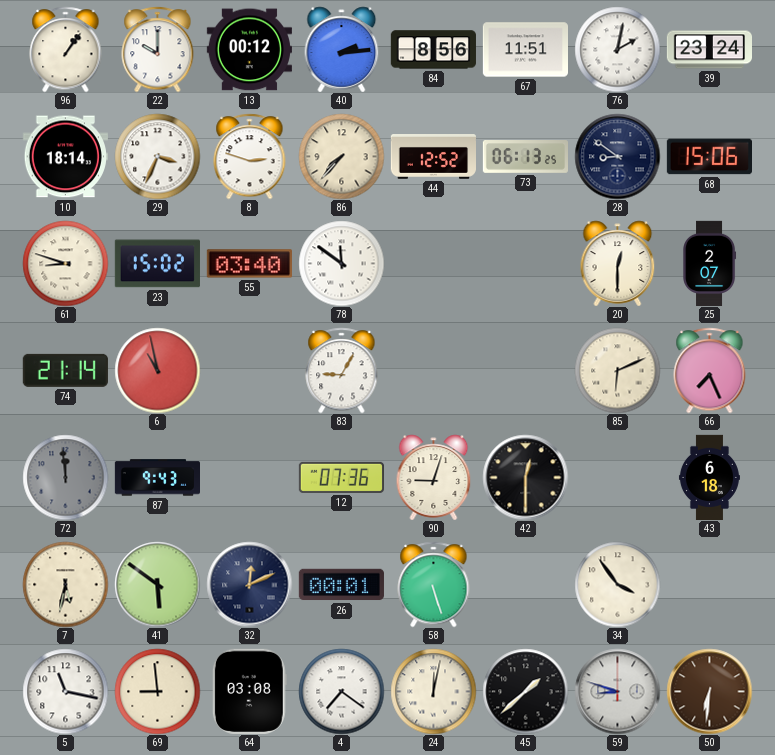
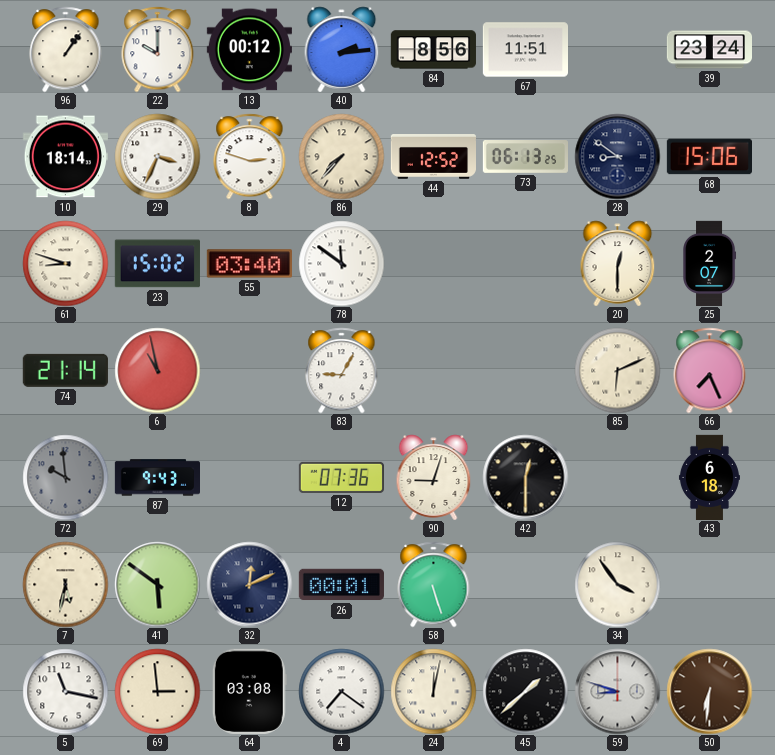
76: 2:02 -> none
72: 11:59 -> 9:59
69: 8:59 -> 2:59
